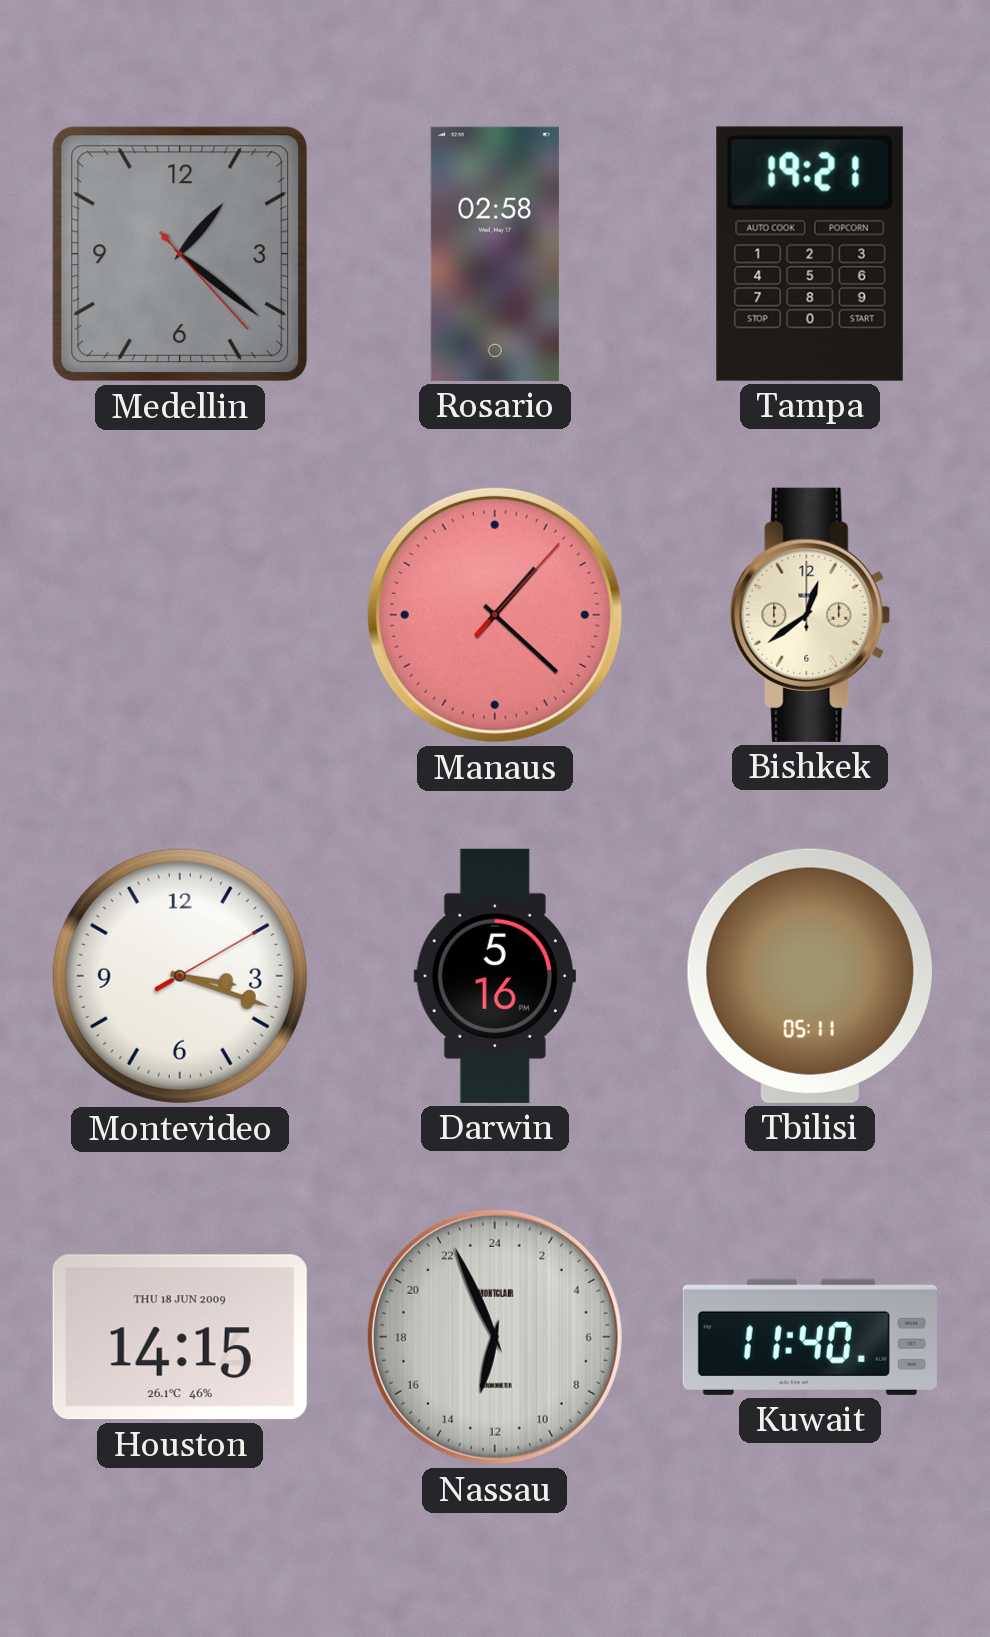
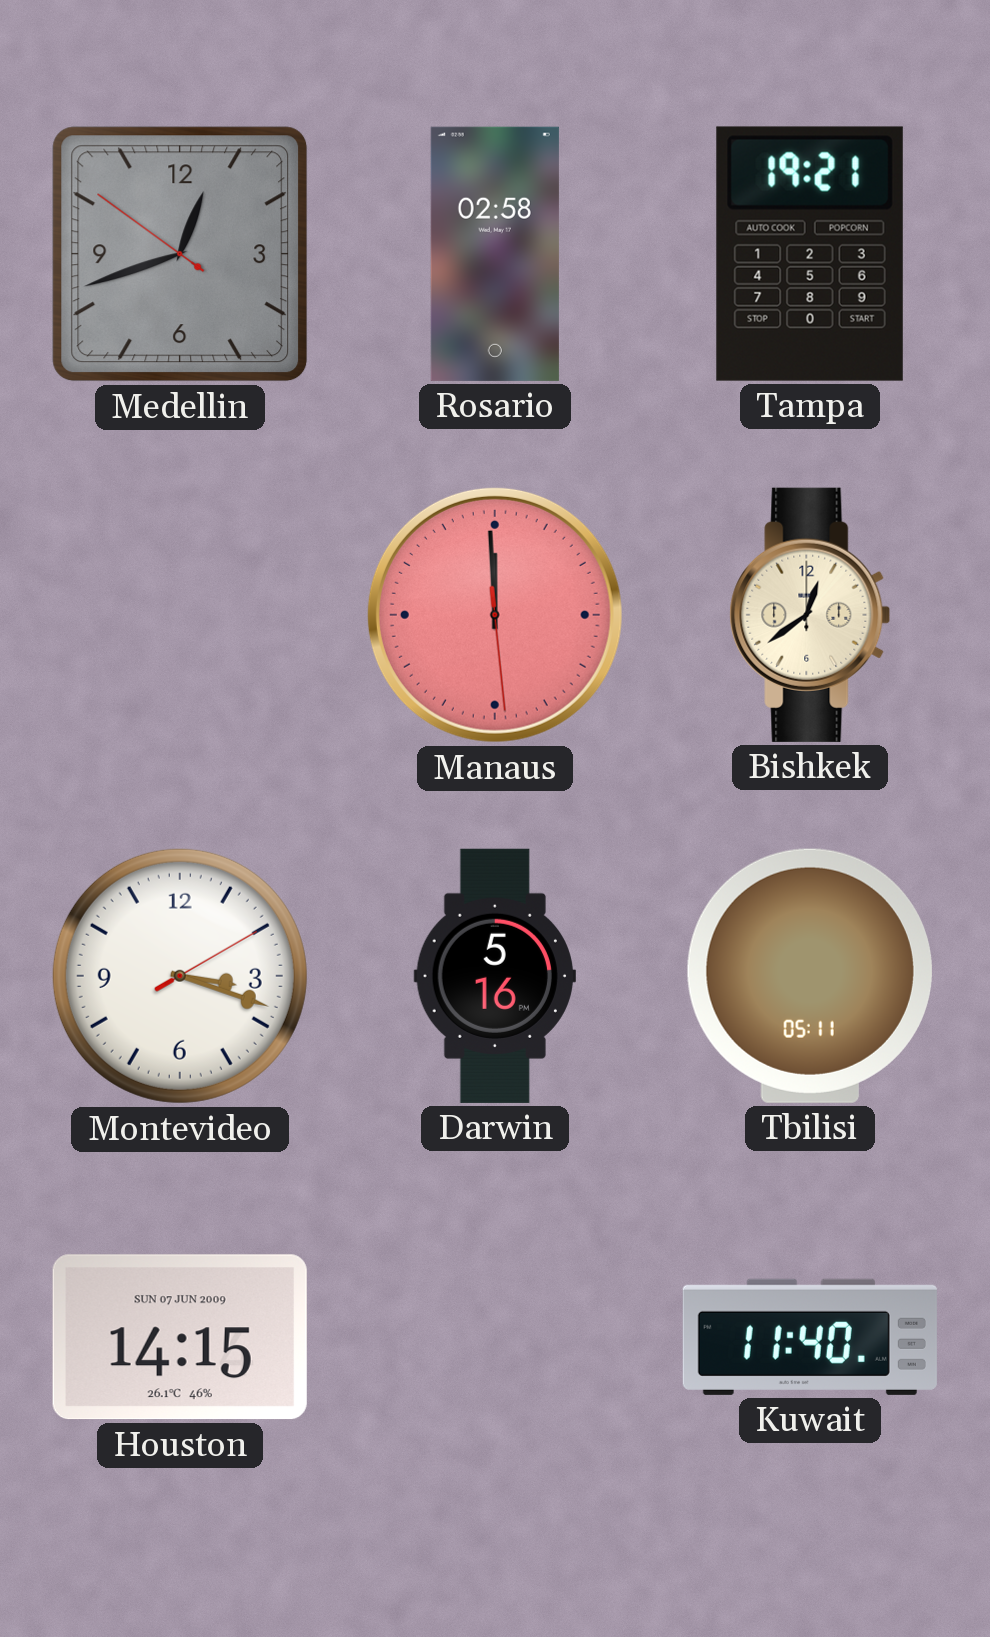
Medellin: 1:21 -> 12:41
Manaus: 1:22 -> 11:59
Houston date: THU 18 JUN 2009 -> SUN 07 JUN 2009
Nassau: 12:56 -> none
